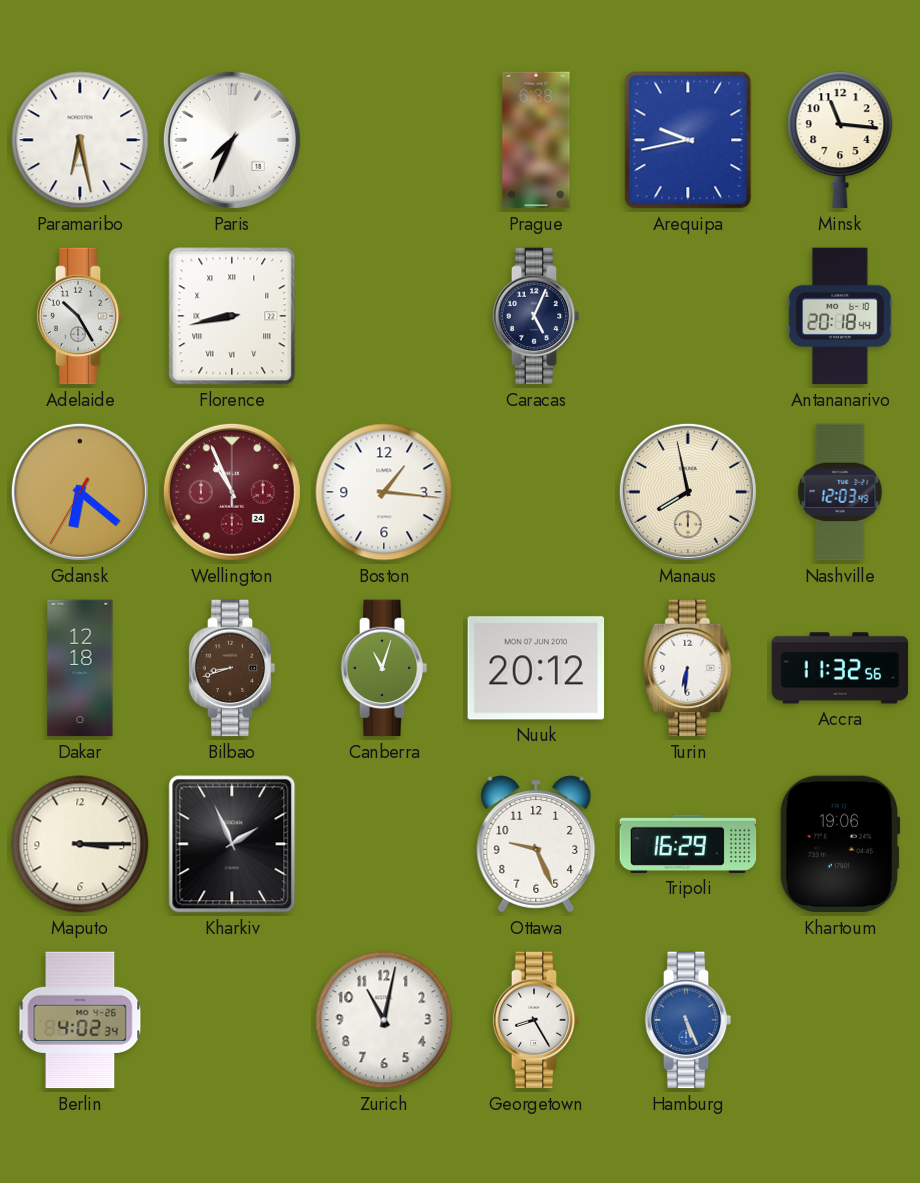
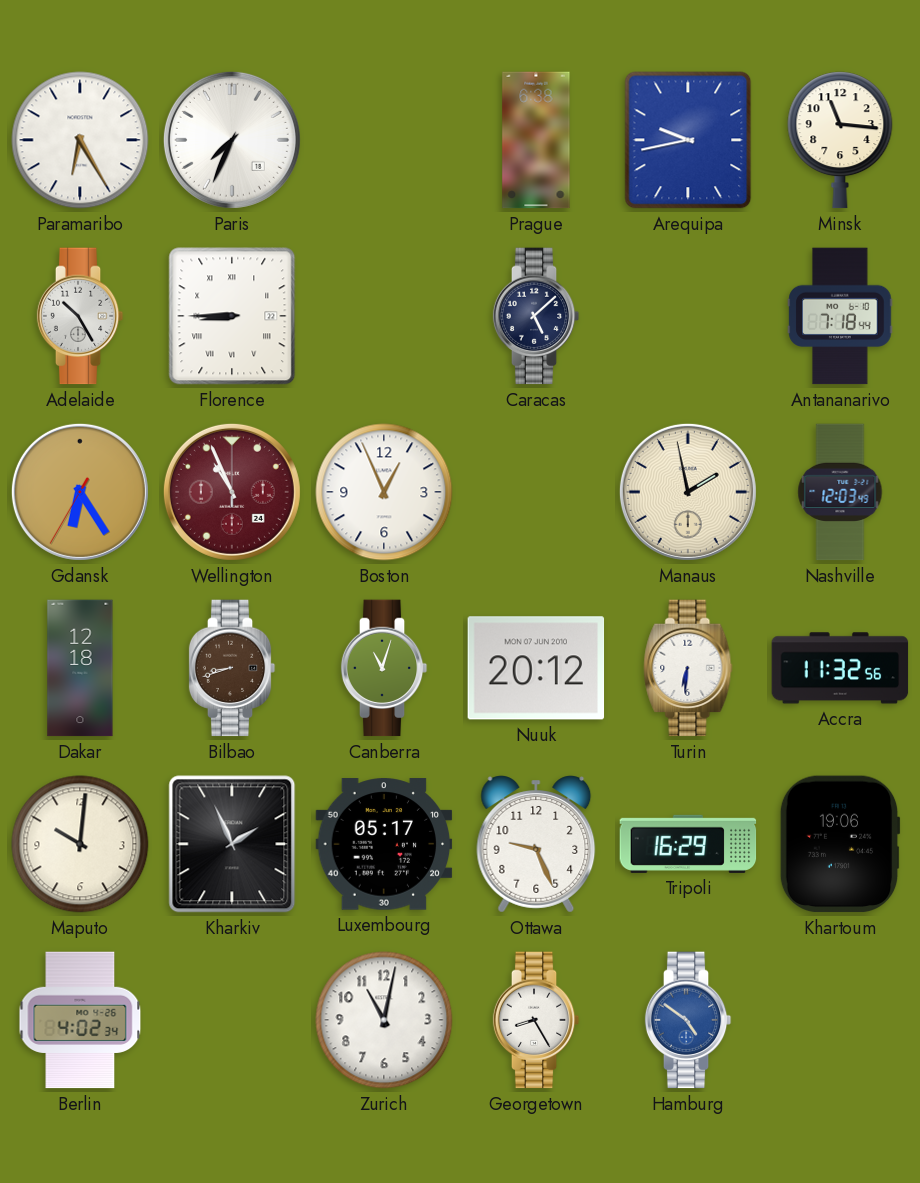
Paramaribo: 6:28 -> 6:25
Florence: 8:43 -> 8:45
Caracas: 5:04 -> 5:08
Antananarivo: 20:18 -> 7:18
Gdansk: 6:21 -> 6:24
Boston: 1:16 -> 12:56
Manaus: 7:58 -> 1:58
Maputo: 3:15 -> 10:01
Luxembourg: none -> 05:17
Hamburg: 5:26 -> 4:51
